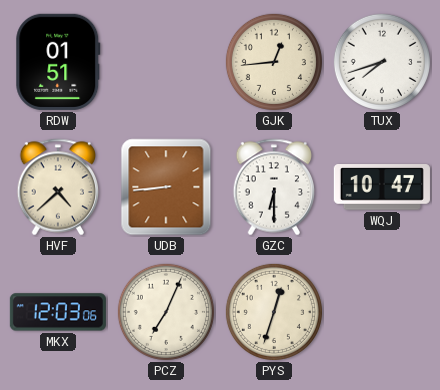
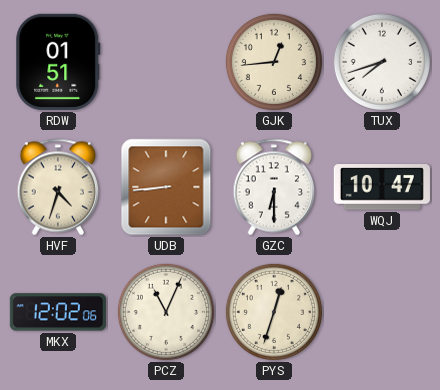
HVF: 4:38 -> 4:33
MKX: 12:03 -> 12:02
PCZ: 7:04 -> 11:04
